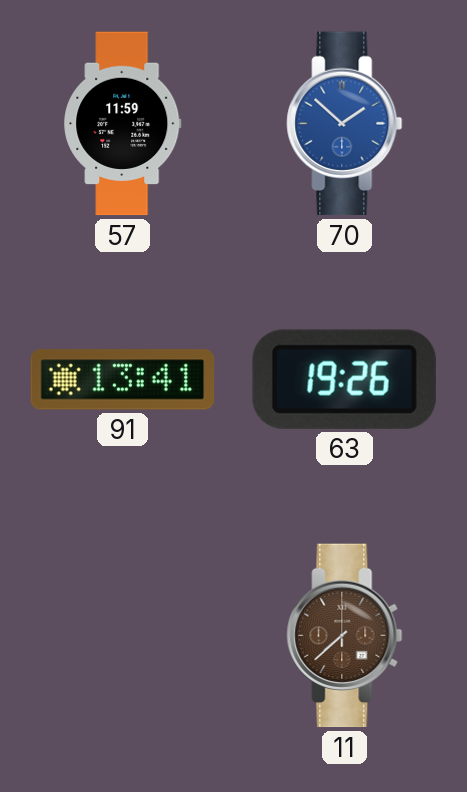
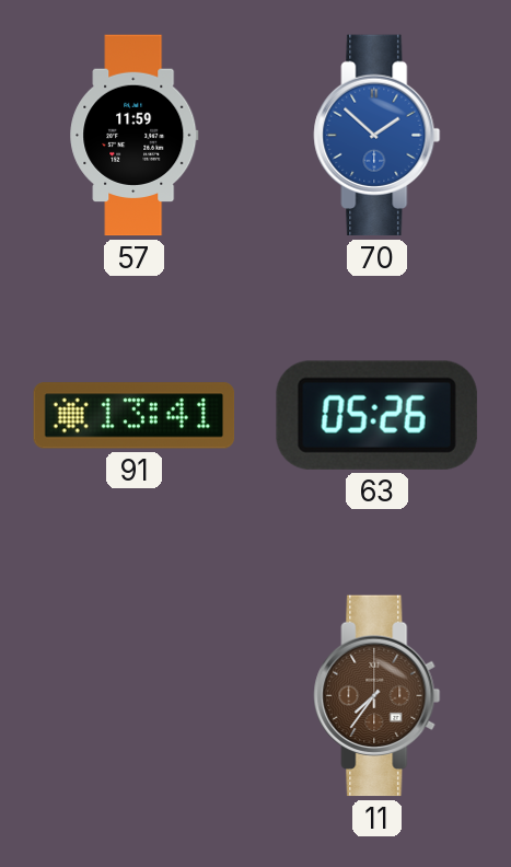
63: 19:26 -> 05:26
11: 7:38 -> 7:36
